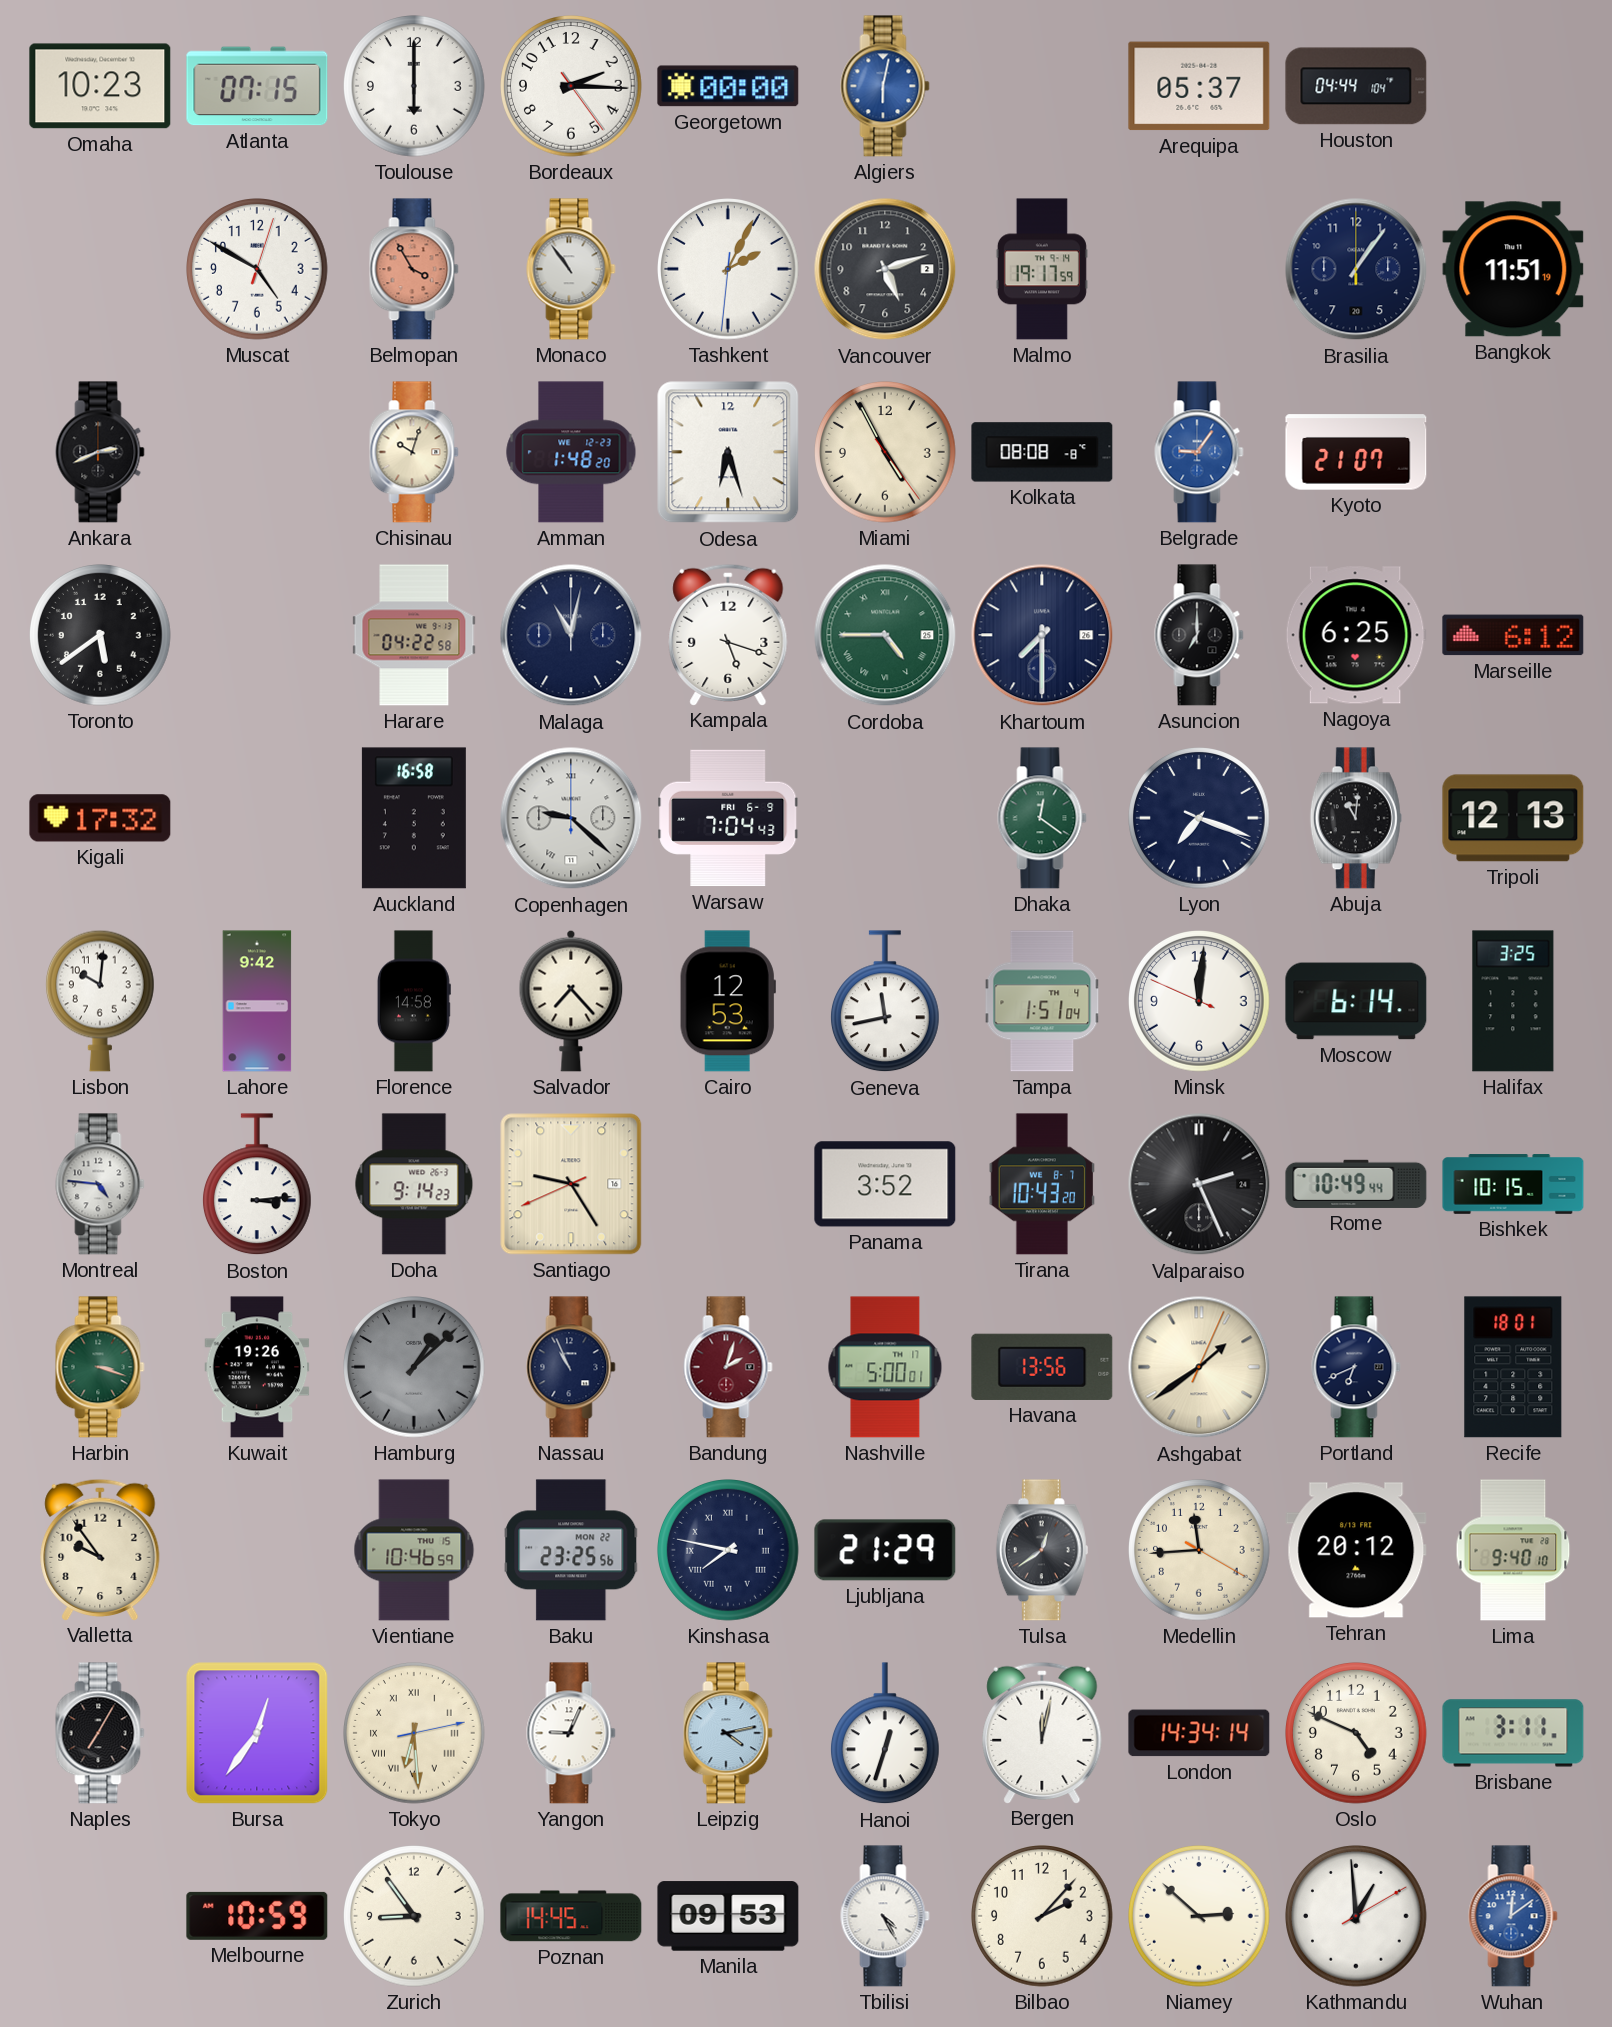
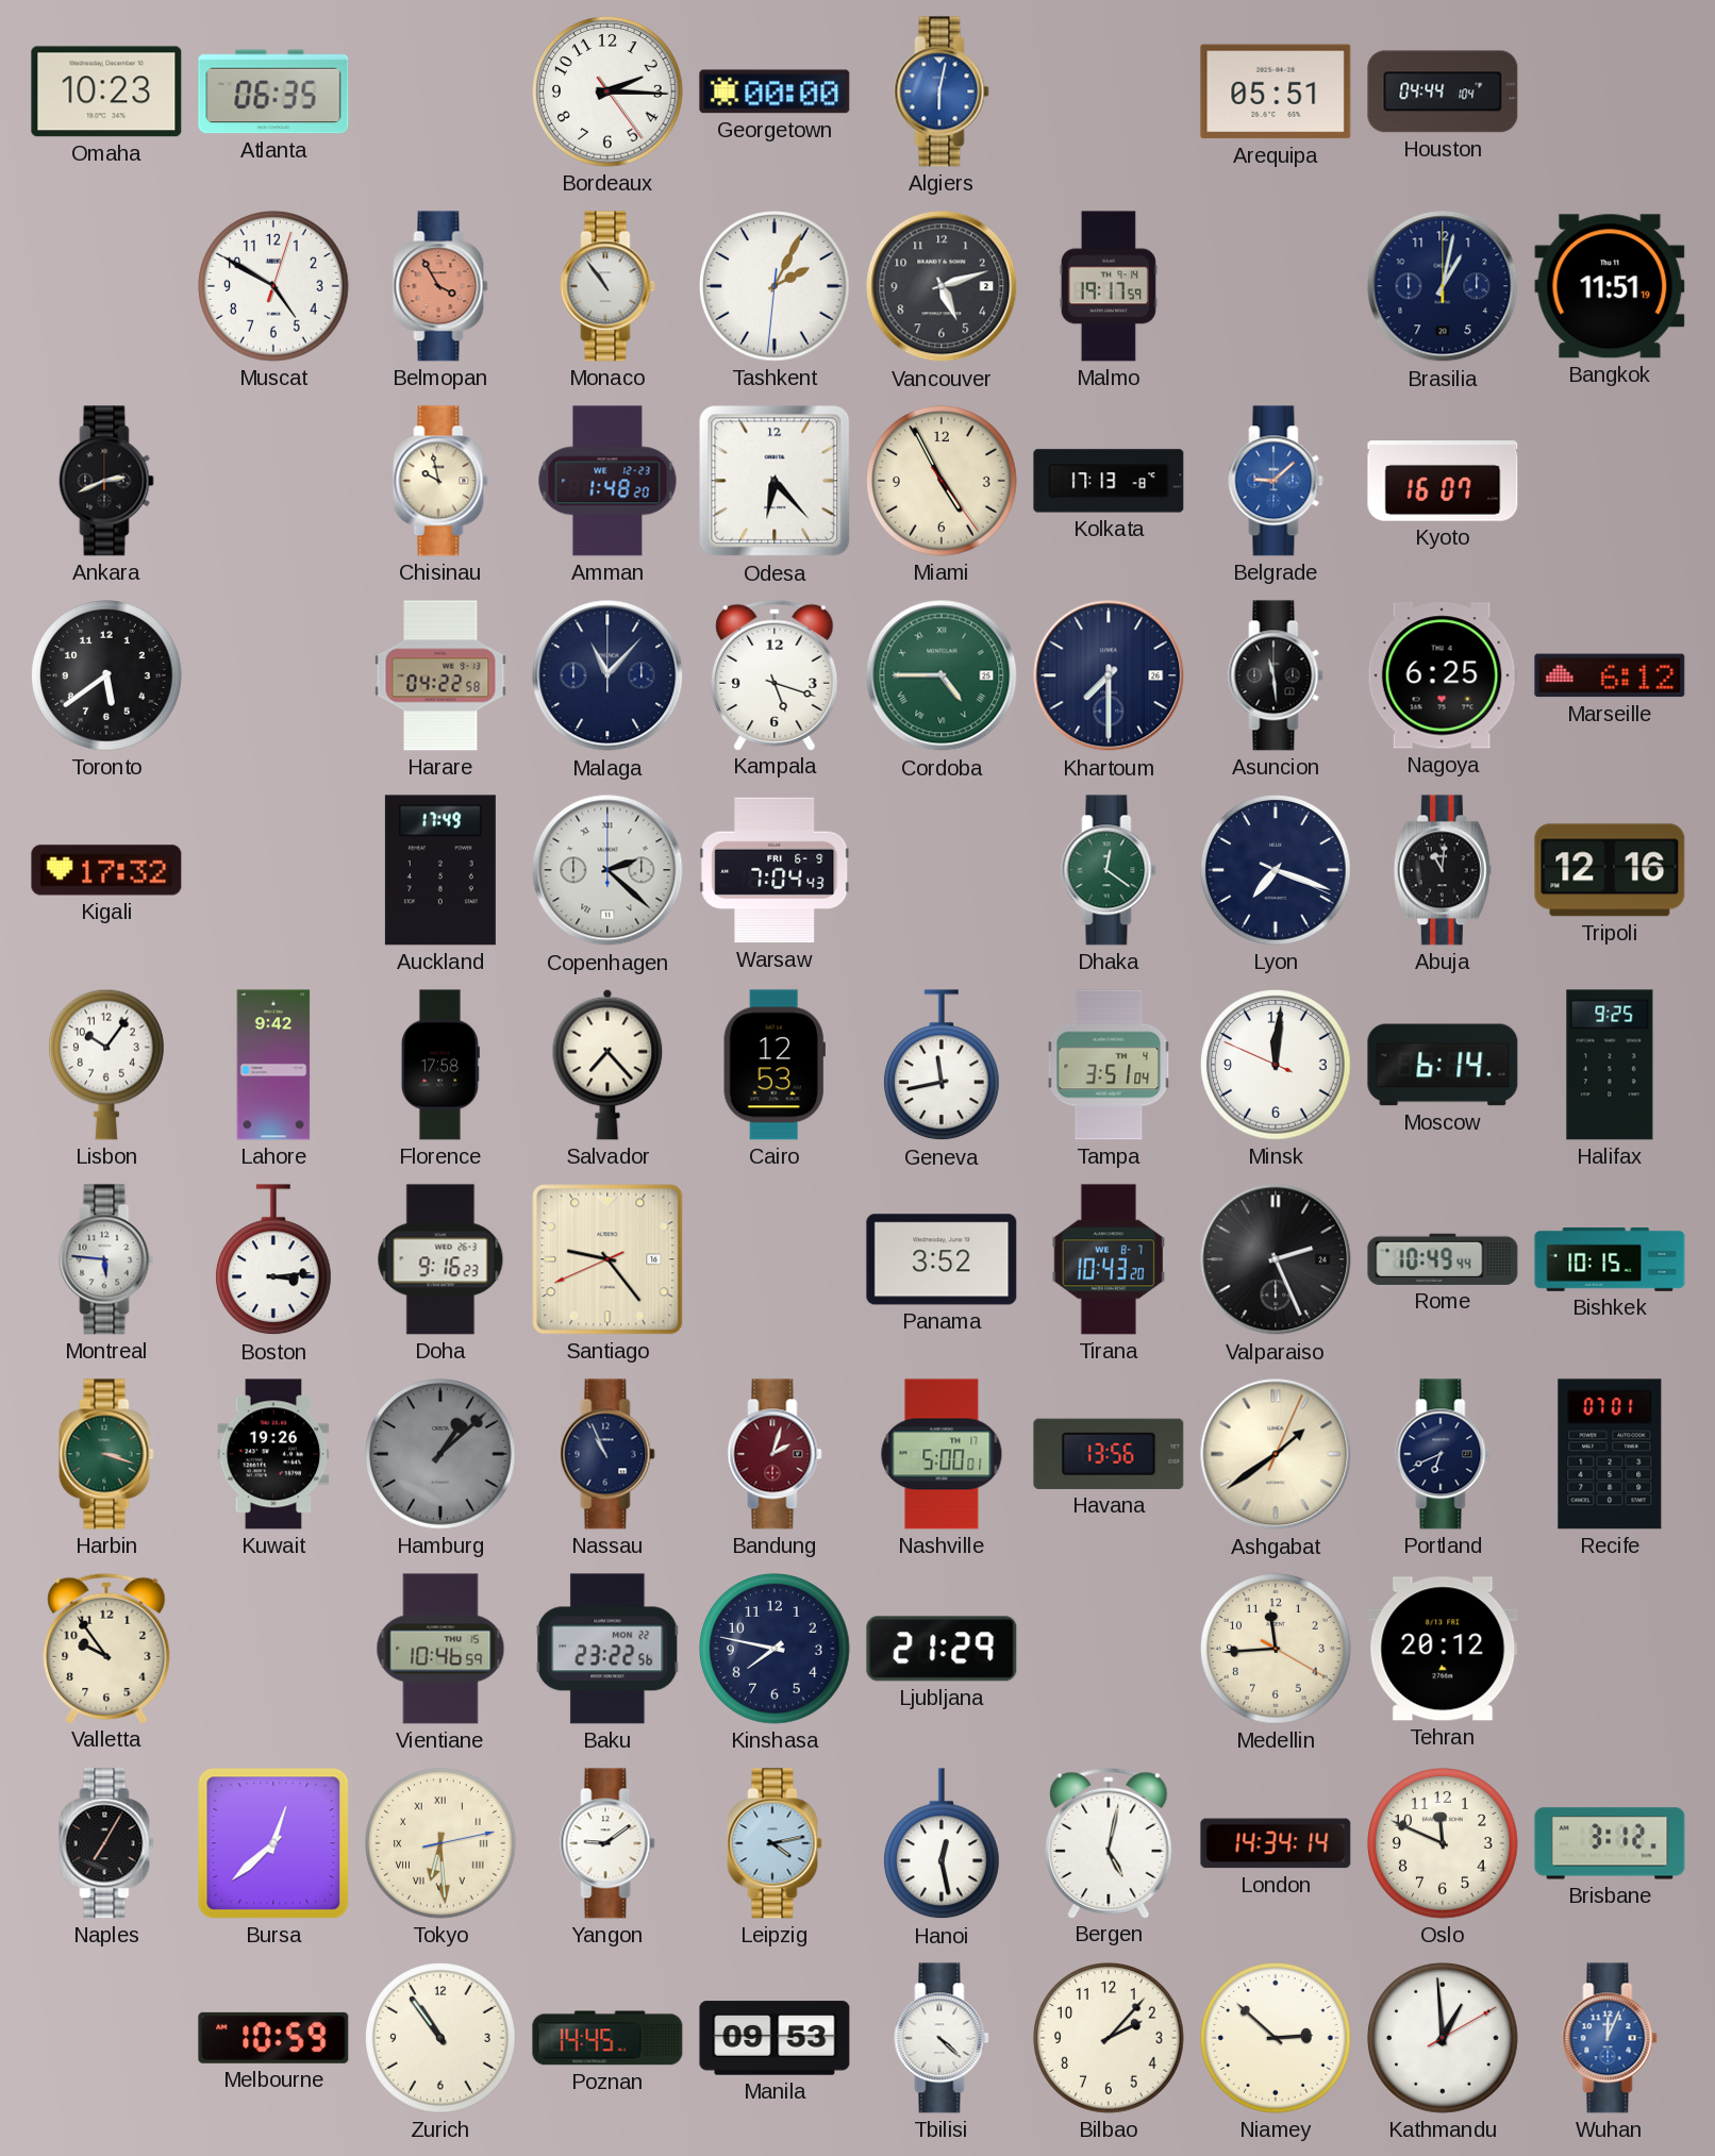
Atlanta: 07:15 -> 06:35
Toulouse: 6:00 -> none
Arequipa: 05:37 -> 05:51
Brasilia: 1:06 -> 1:02
Chisinau: 10:03 -> 9:58
Odesa: 6:27 -> 6:23
Kolkata: 08:08 -> 17:13
Belgrade: 9:06 -> 9:08
Kyoto: 21:07 -> 16:07
Malaga: 11:02 -> 11:07
Asuncion: 7:00 -> 11:29
Auckland: 16:58 -> 17:49
Copenhagen: 9:22 -> 2:22
Tripoli: 12:13 -> 12:16
Lisbon: 10:01 -> 10:06
Florence: 14:58 -> 17:58
Tampa: 1:51 -> 3:51
Halifax: 3:25 -> 9:25
Montreal: 4:46 -> 5:46
Doha: 9:14 -> 9:16
Santiago: 9:24 -> 9:23
Recife: 18:01 -> 07:01
Baku: 23:25 -> 23:22
Kinshasa numerals: Roman -> Arabic
Tulsa: 12:39 -> none
Lima: 9:40 -> none
Bursa: 12:36 -> 12:38
Yangon: 9:04 -> 9:09
Hanoi: 12:33 -> 12:28
Bergen: 12:02 -> 5:02
Oslo: 4:49 -> 11:49
Brisbane: 3:11 -> 3:12
Zurich: 8:54 -> 10:54
Tbilisi: 4:25 -> 4:22
Wuhan: 12:09 -> 12:04
